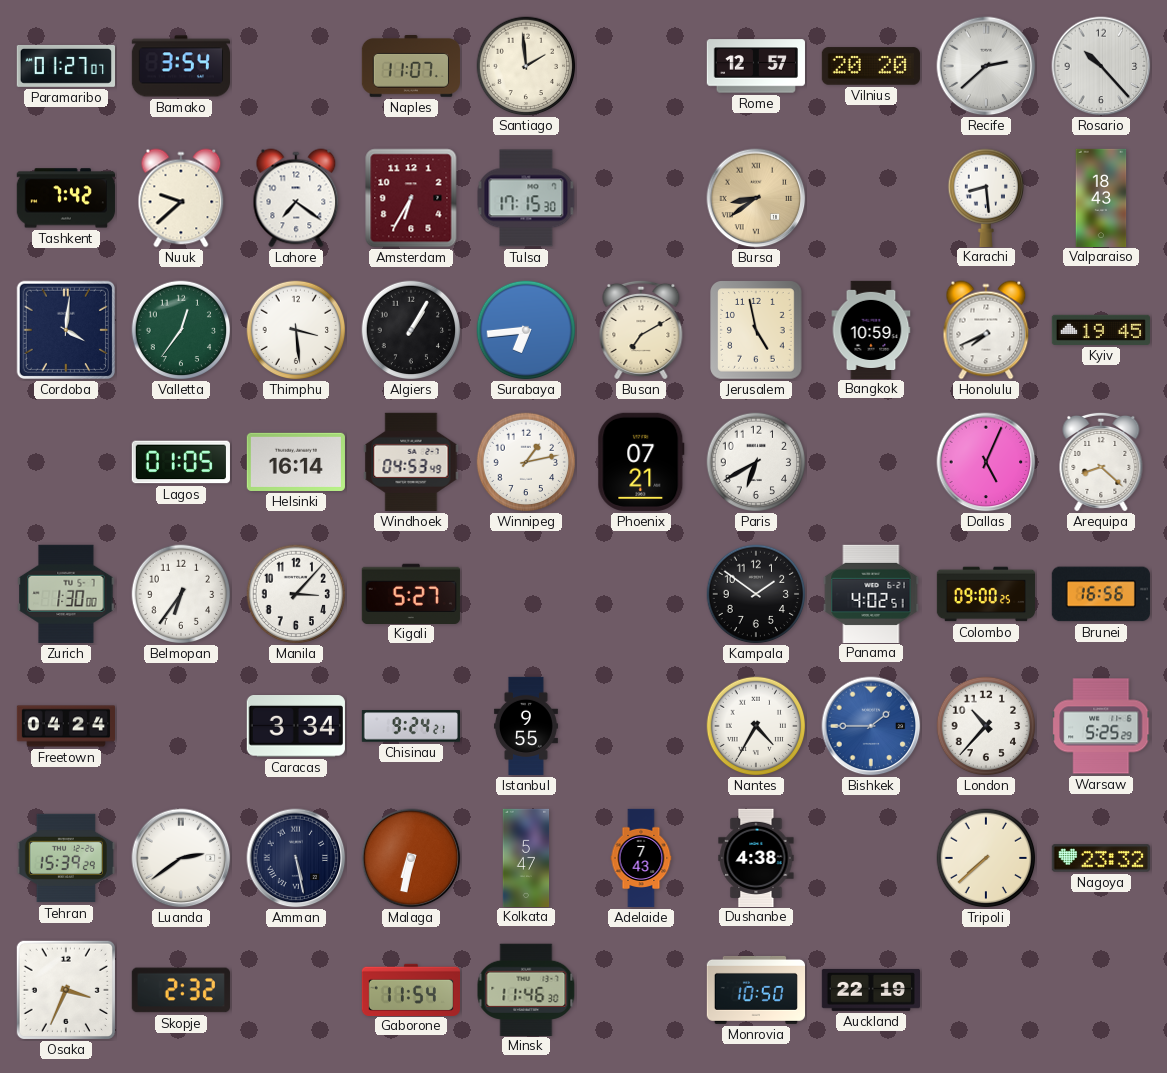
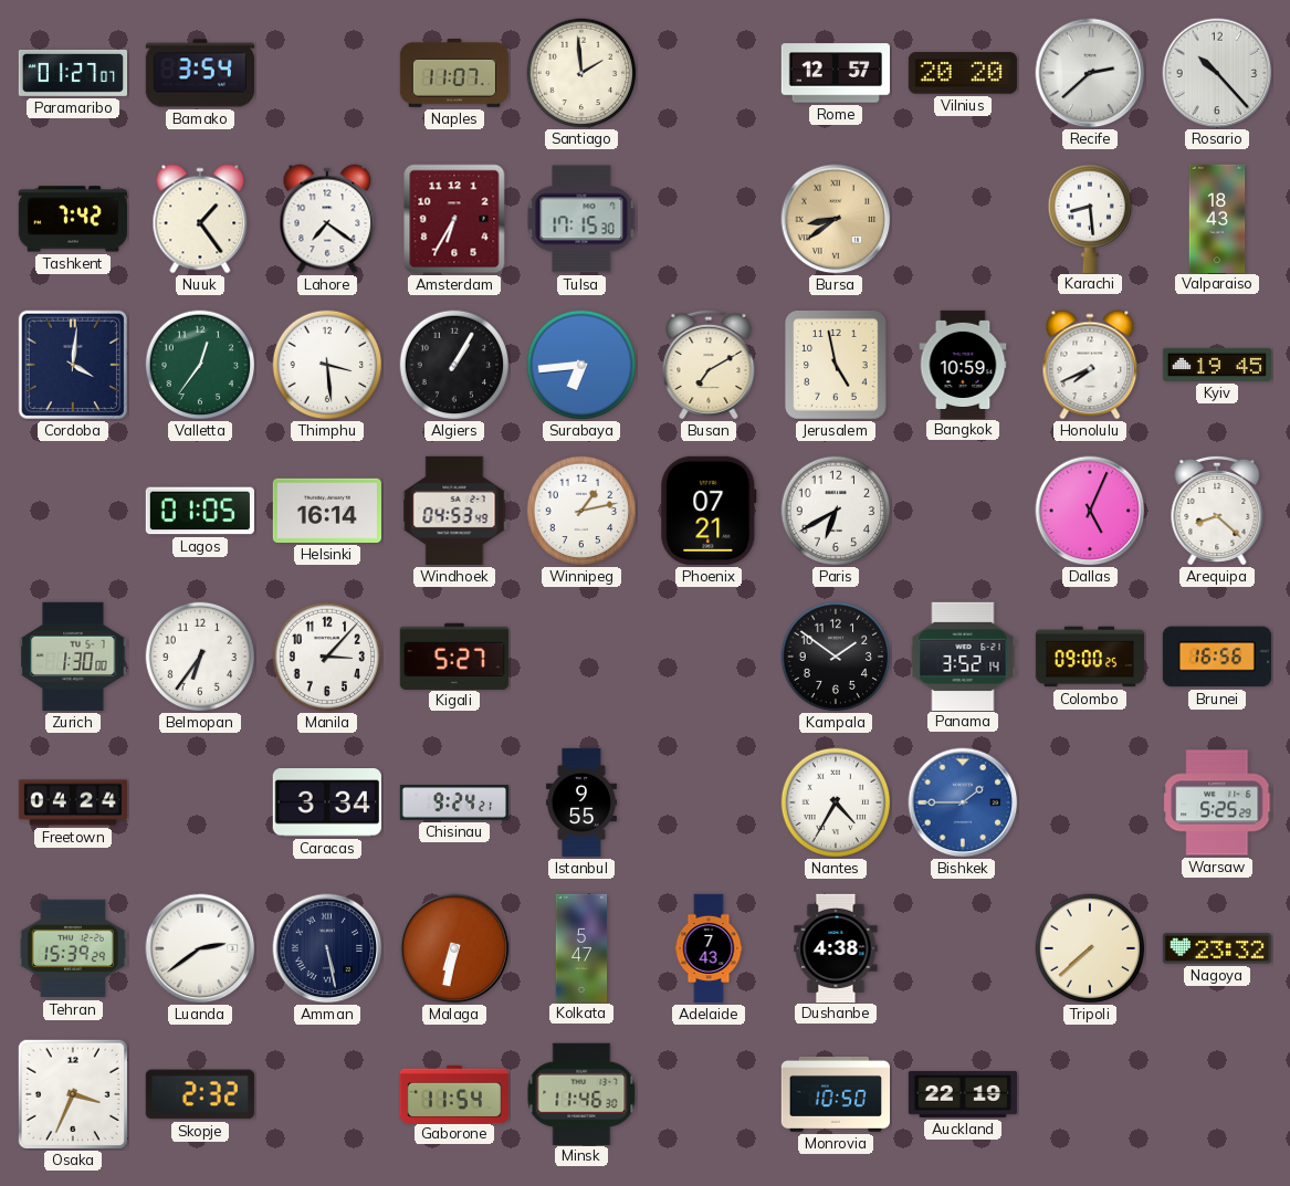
Nuuk: 9:38 -> 1:24
Panama: 4:02 -> 3:52
London: 10:37 -> none
